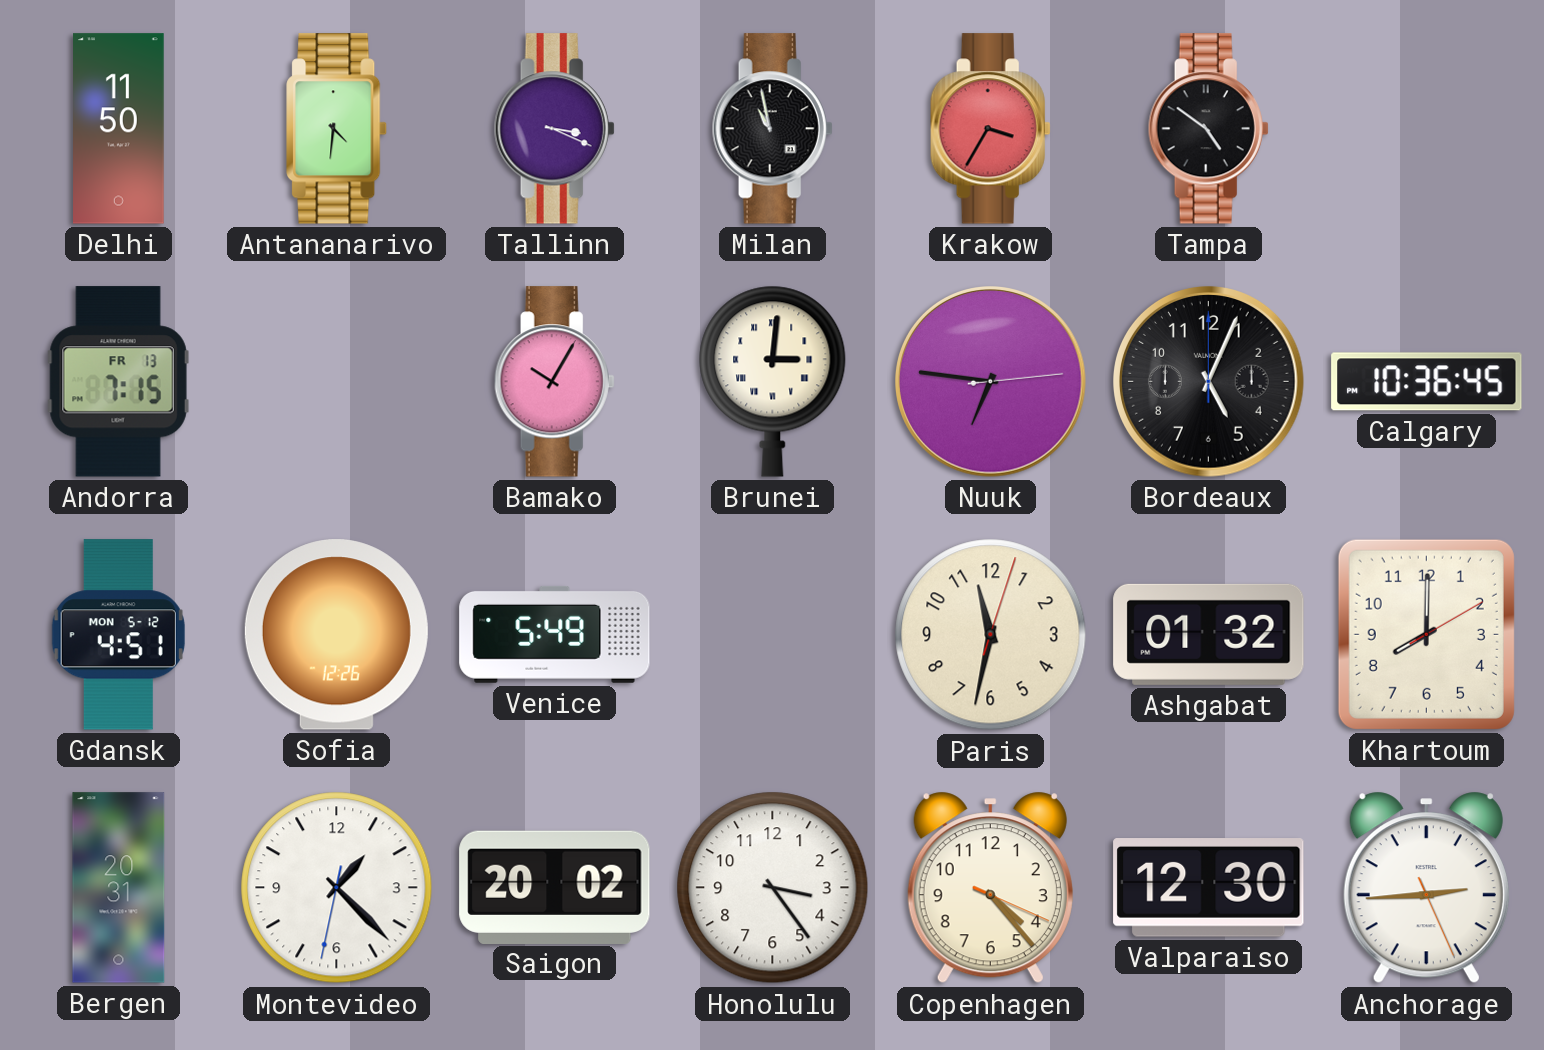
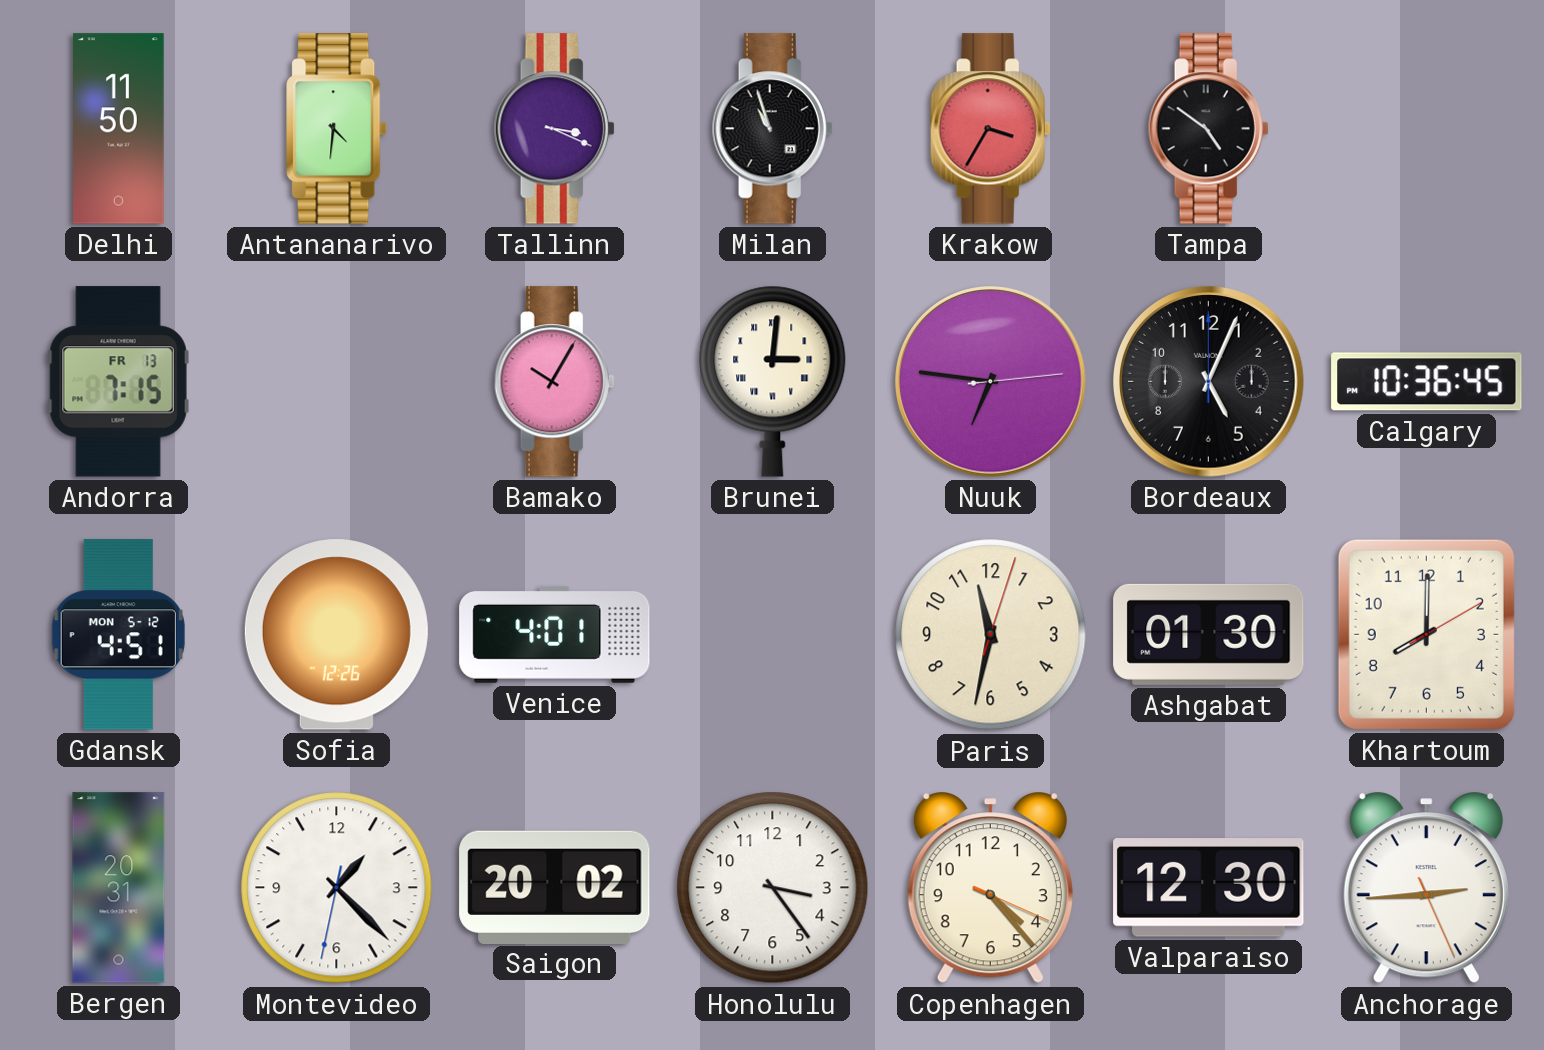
Milan: 10:58 -> 10:57
Venice: 5:49 -> 4:01
Ashgabat: 01:32 -> 01:30
